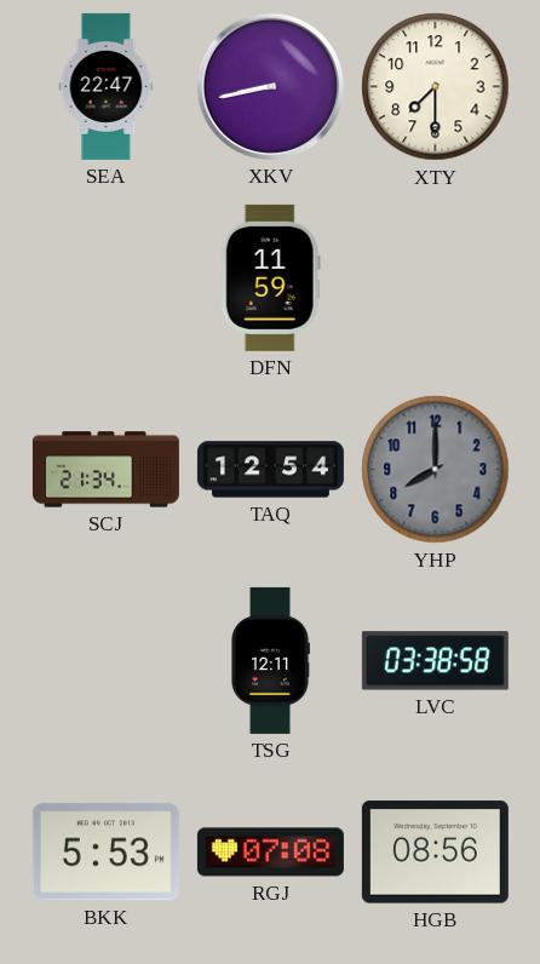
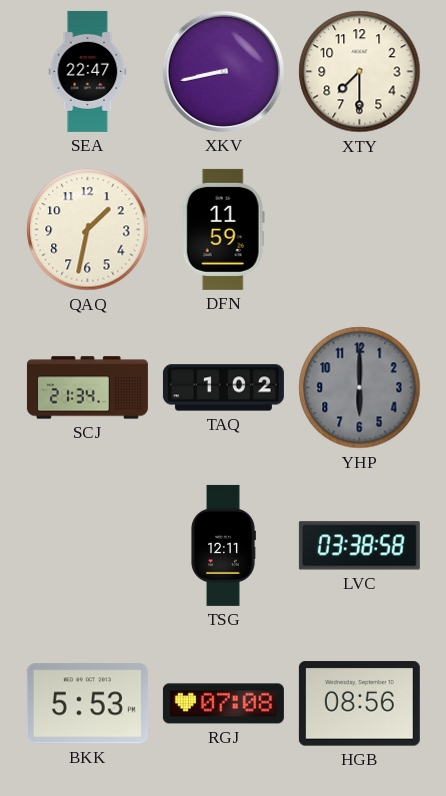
QAQ: none -> 1:32
TAQ: 12:54 -> 1:02
YHP: 8:00 -> 6:00
